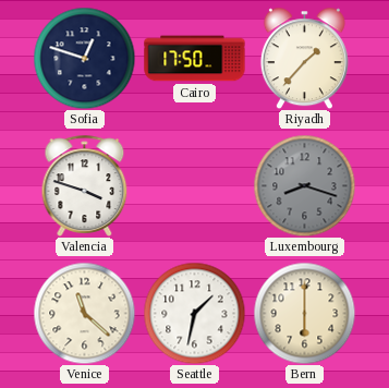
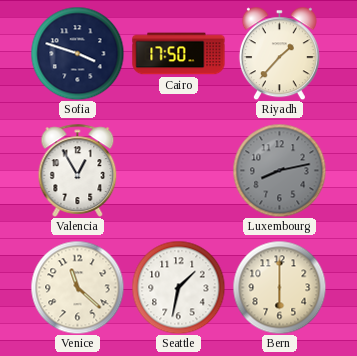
Sofia: 12:48 -> 3:48
Valencia: 3:48 -> 12:55
Luxembourg: 8:18 -> 8:13
